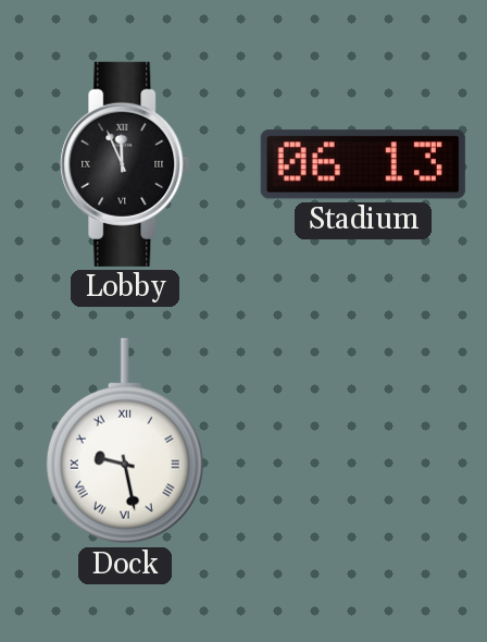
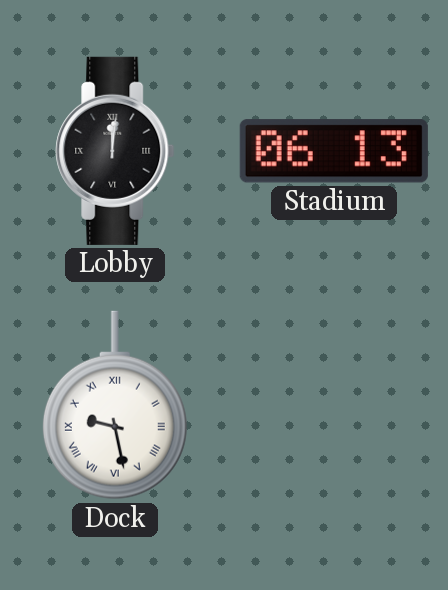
Lobby: 11:56 -> 12:01
